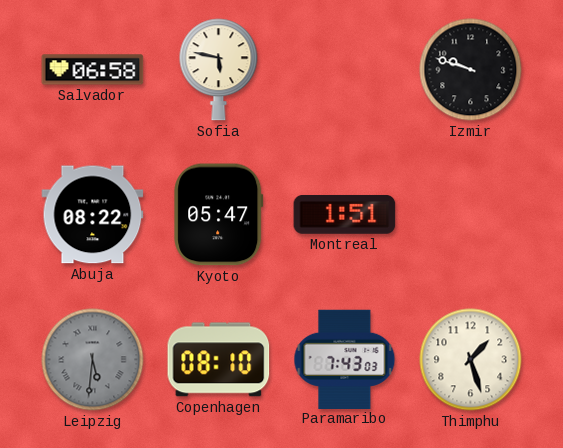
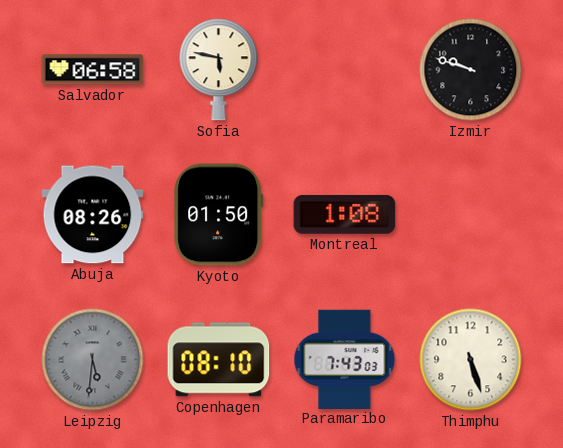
Abuja: 08:22 -> 08:26
Kyoto: 05:47 -> 01:50
Montreal: 1:51 -> 1:08
Thimphu: 1:27 -> 5:27
